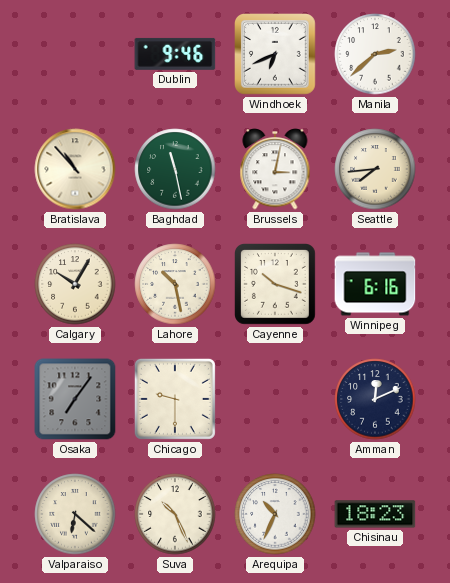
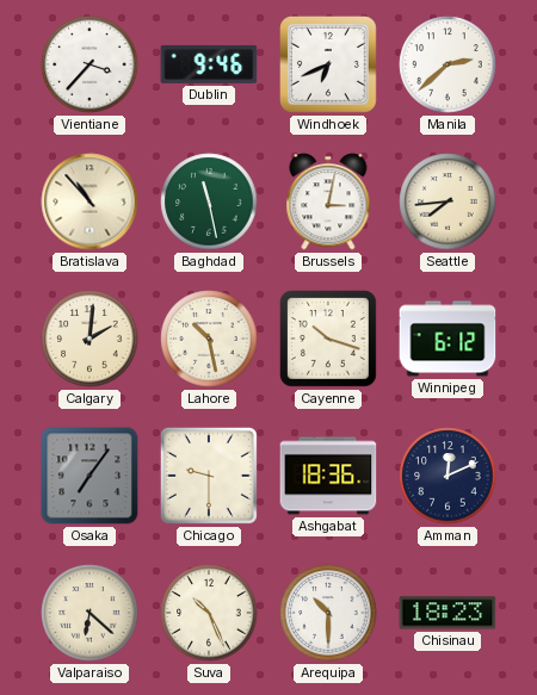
Vientiane: none -> 3:37
Calgary: 10:05 -> 2:01
Winnipeg: 6:16 -> 6:12
Ashgabat: none -> 18:36
Arequipa: 10:34 -> 10:30
